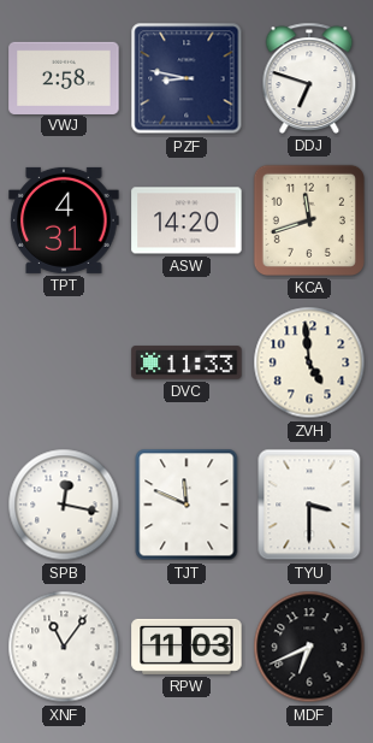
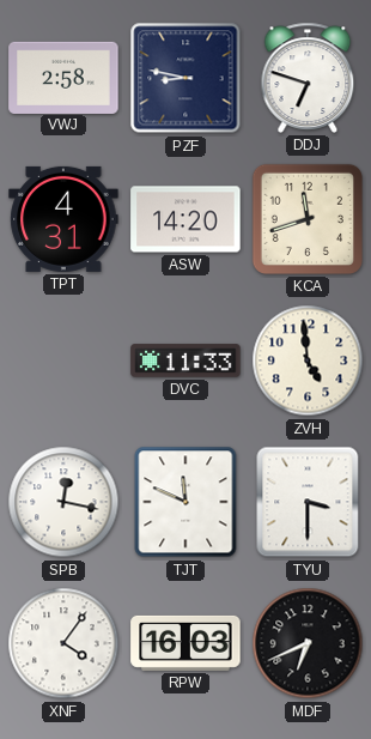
XNF: 11:06 -> 4:06
RPW: 11:03 -> 16:03
